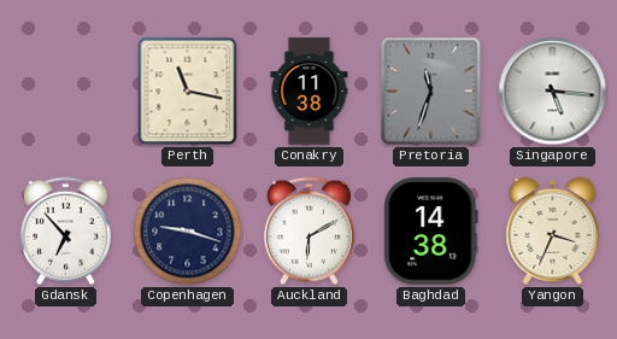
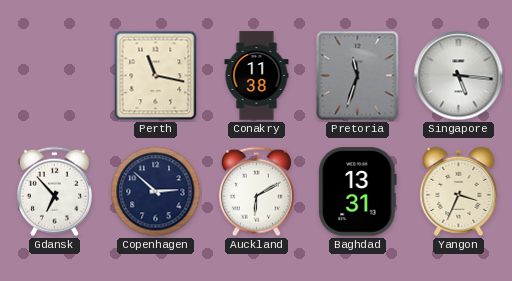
Copenhagen: 9:18 -> 2:52
Baghdad: 14:38 -> 13:31
